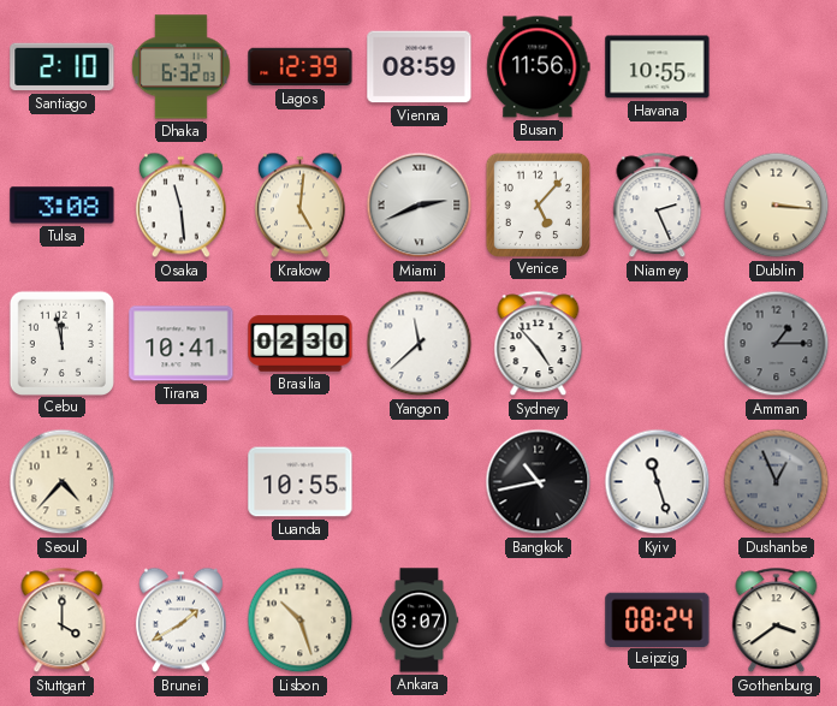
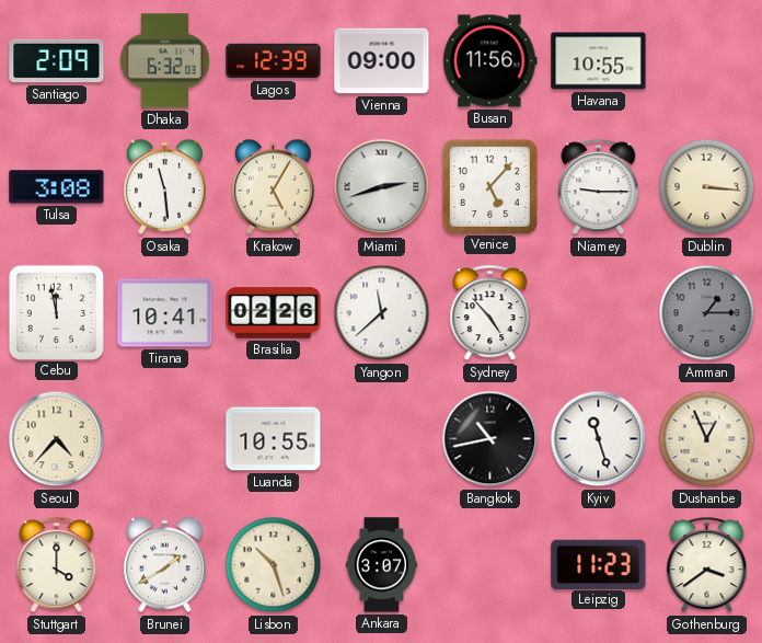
Santiago: 2:10 -> 2:09
Vienna: 08:59 -> 09:00
Krakow: 5:01 -> 5:05
Miami: 2:41 -> 2:42
Niamey: 2:26 -> 9:15
Brasilia: 02:30 -> 02:26
Dushanbe dial: grey -> cream
Leipzig: 08:24 -> 11:23
